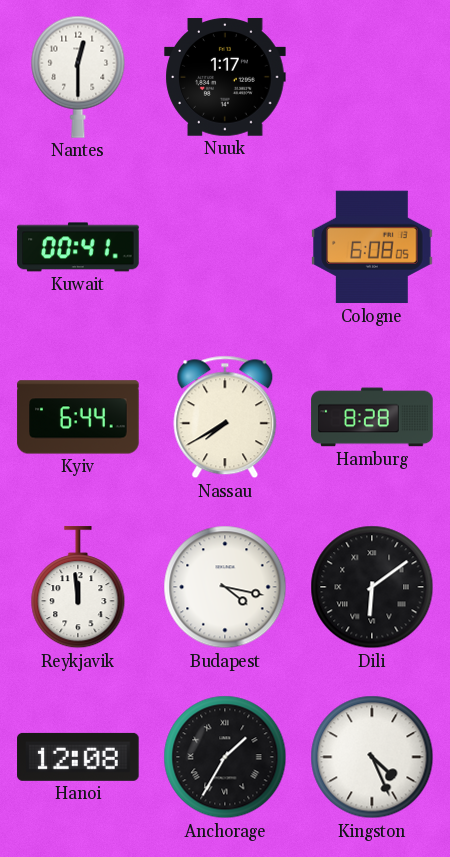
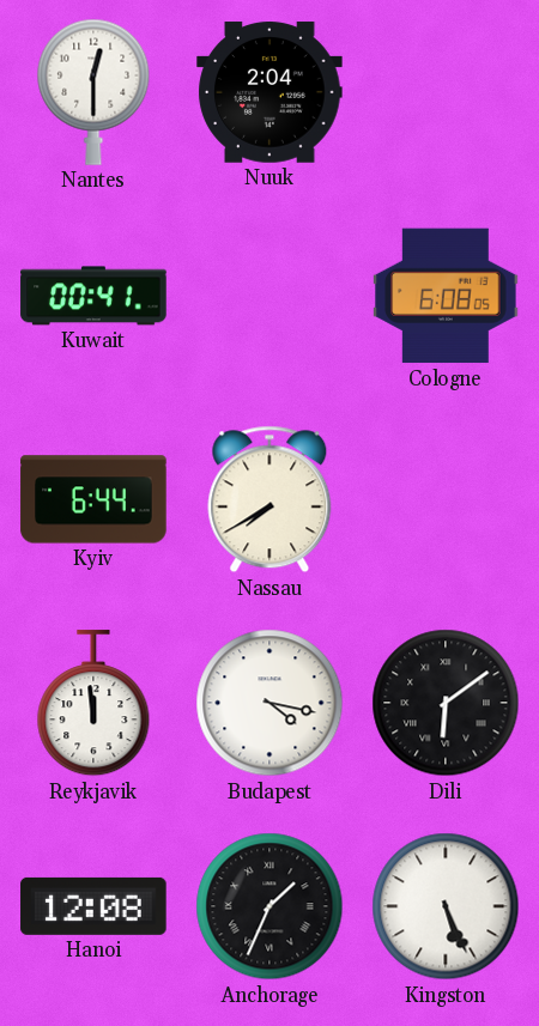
Nuuk: 1:17 -> 2:04
Hamburg: 8:28 -> none
Anchorage: 1:35 -> 1:34
Kingston: 4:26 -> 5:26
